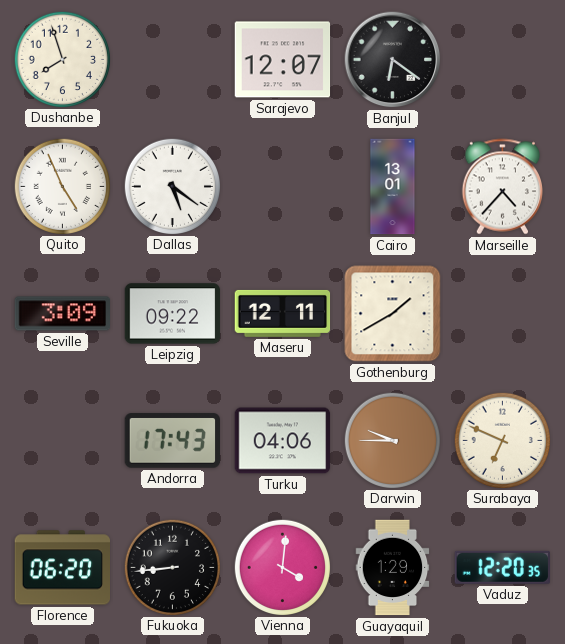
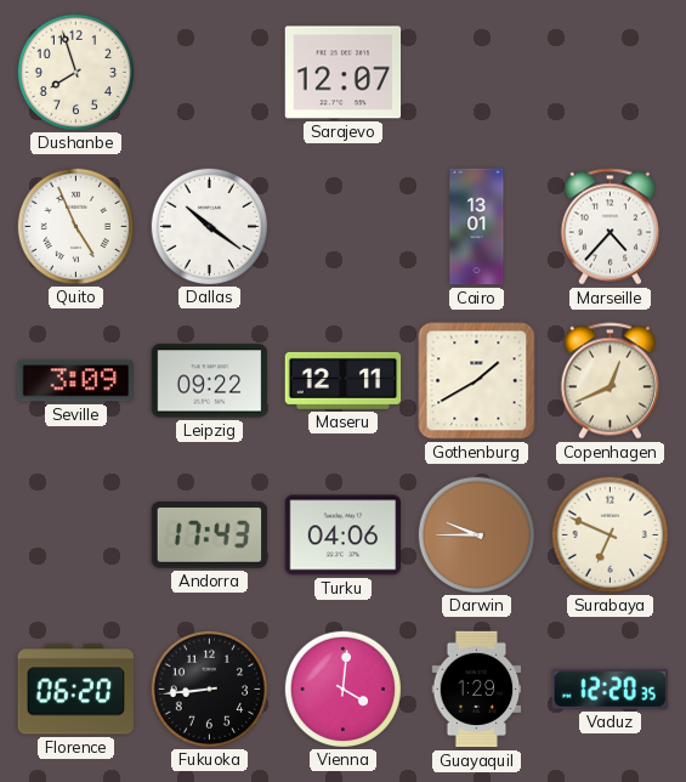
Banjul: 6:21 -> none
Dallas: 5:21 -> 10:21
Copenhagen: none -> 12:41
